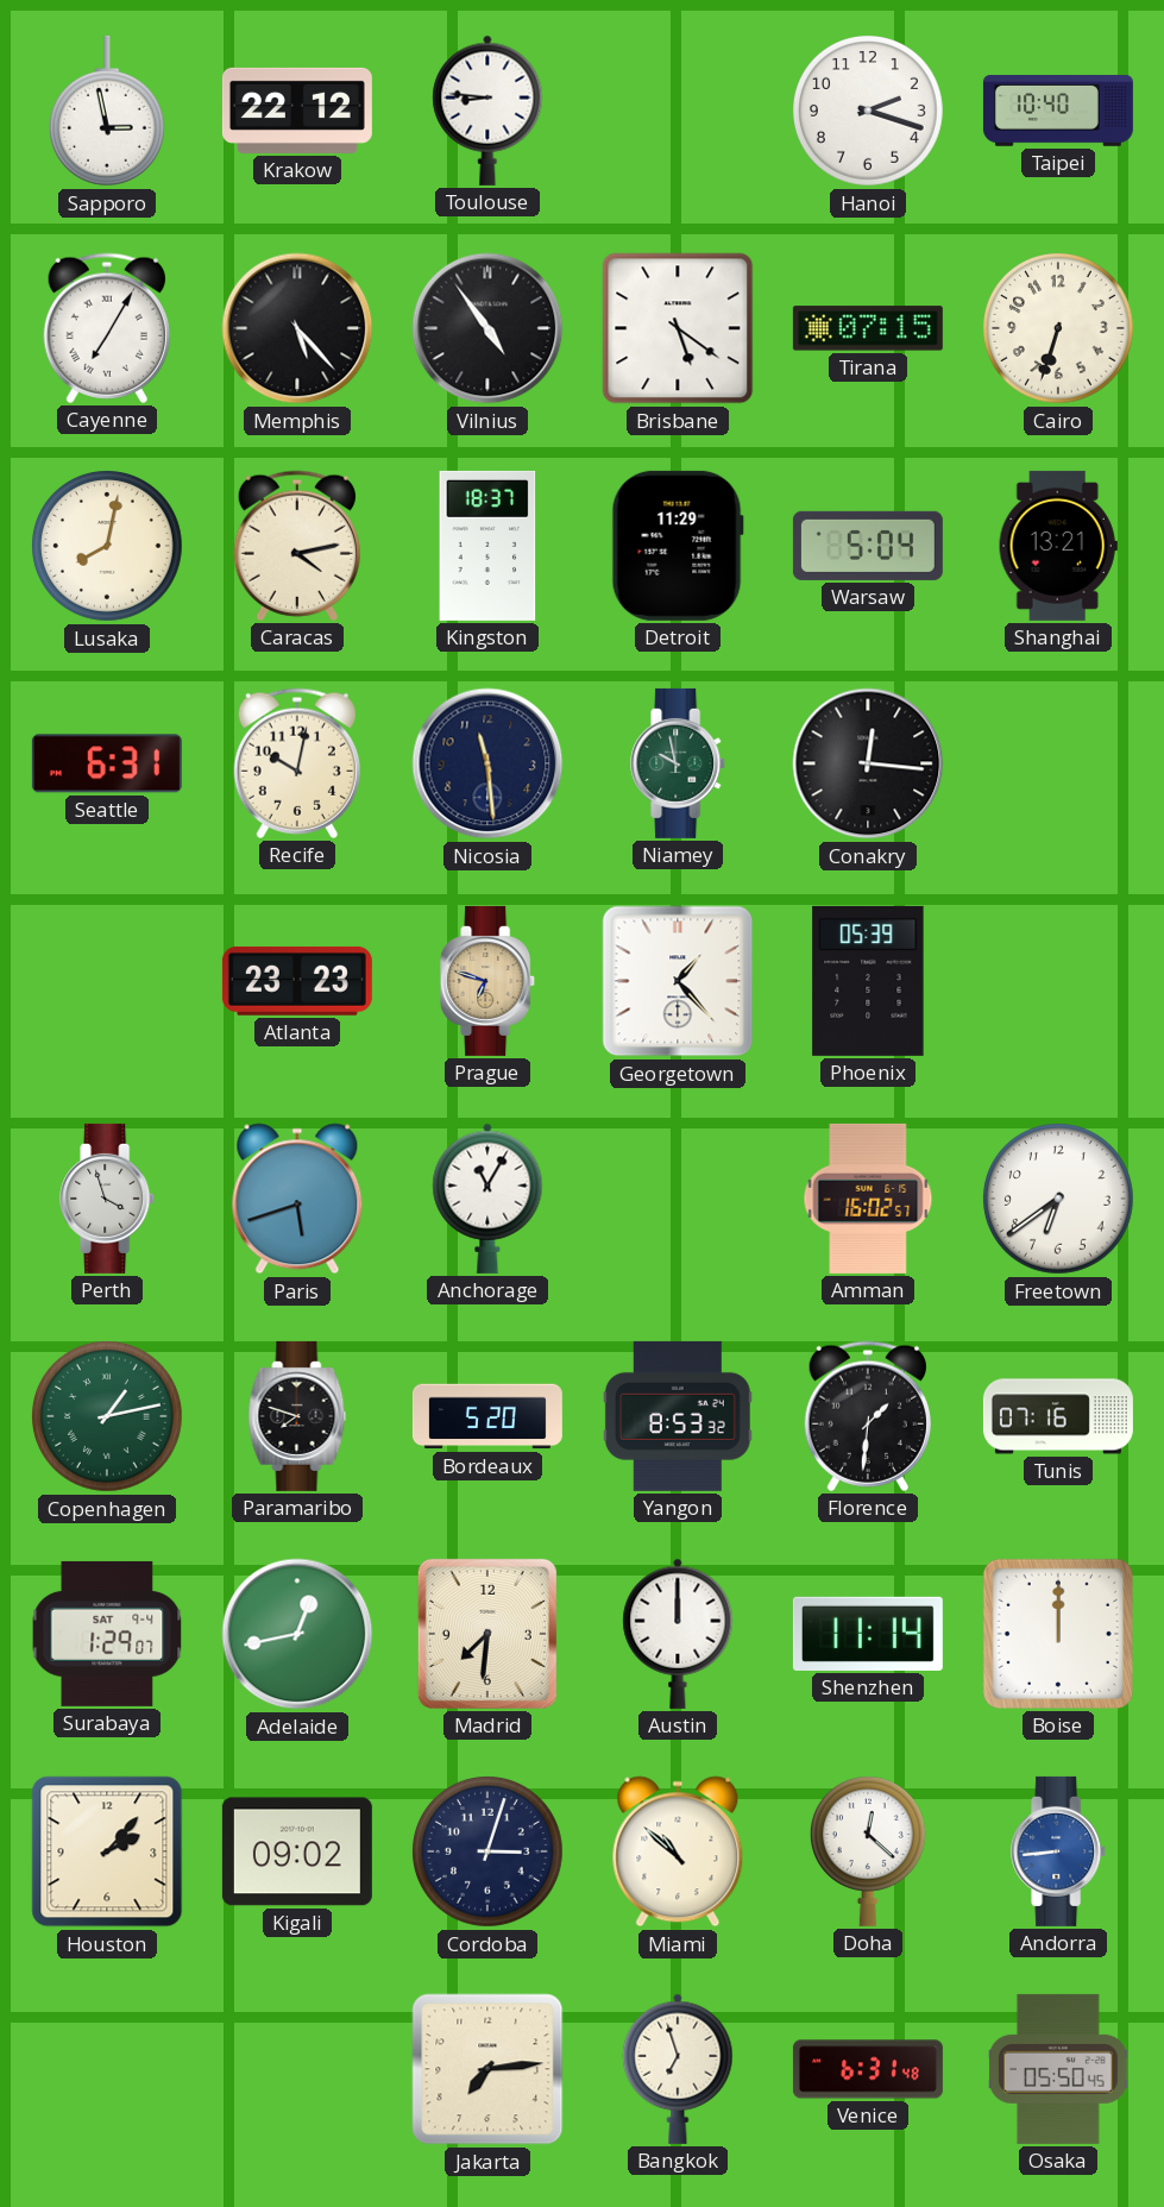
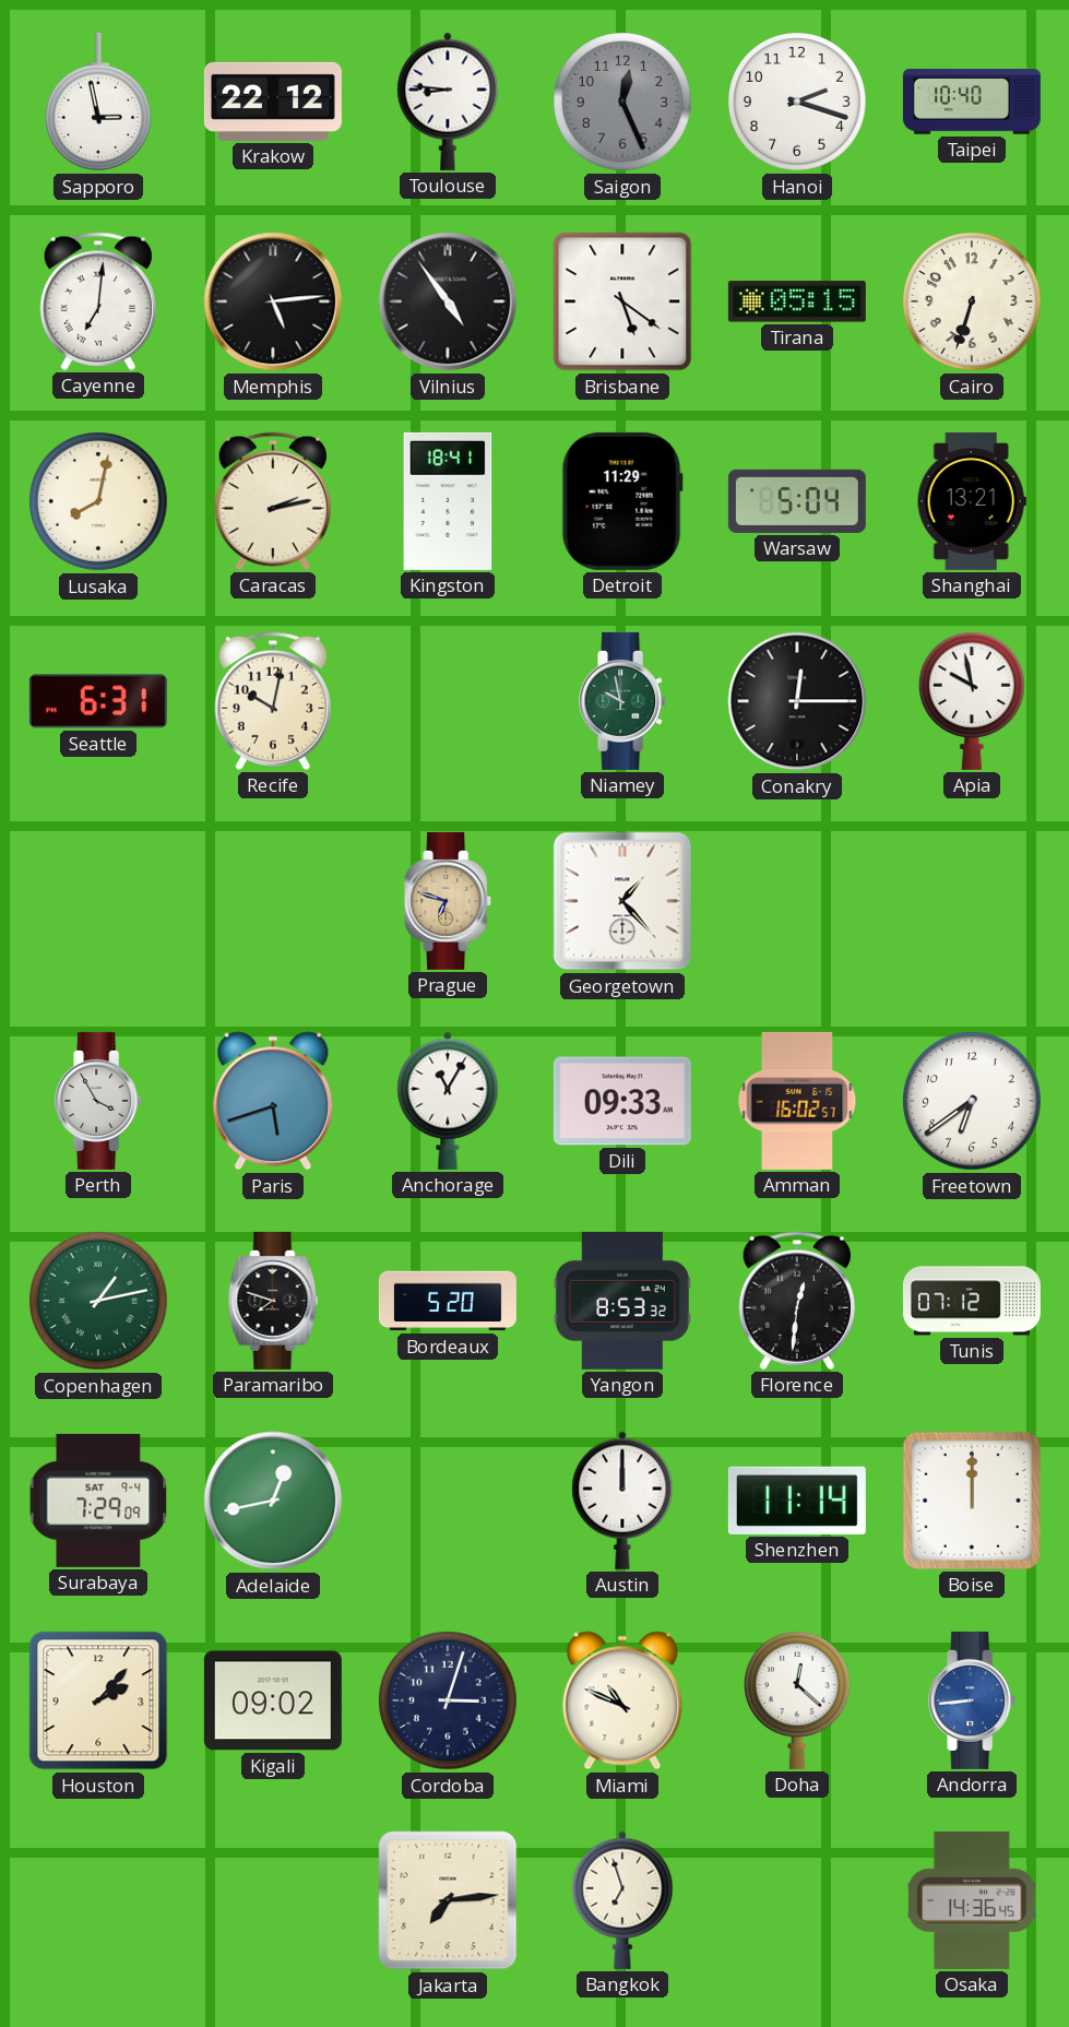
Saigon: none -> 12:26
Cayenne: 7:05 -> 7:01
Memphis: 5:23 -> 5:14
Tirana: 07:15 -> 05:15
Caracas: 4:13 -> 2:13
Kingston: 18:37 -> 18:41
Nicosia: 11:29 -> none
Conakry: 12:16 -> 12:15
Apia: none -> 9:58
Atlanta: 23:23 -> none
Phoenix: 05:39 -> none
Perth: 3:57 -> 3:55
Dili: none -> 09:33
Florence: 1:31 -> 12:31
Tunis: 07:16 -> 07:12
Surabaya: 1:29 -> 7:29
Madrid: 7:31 -> none
Miami: 10:52 -> 10:49
Venice: 6:31 -> none
Osaka: 05:50 -> 14:36
